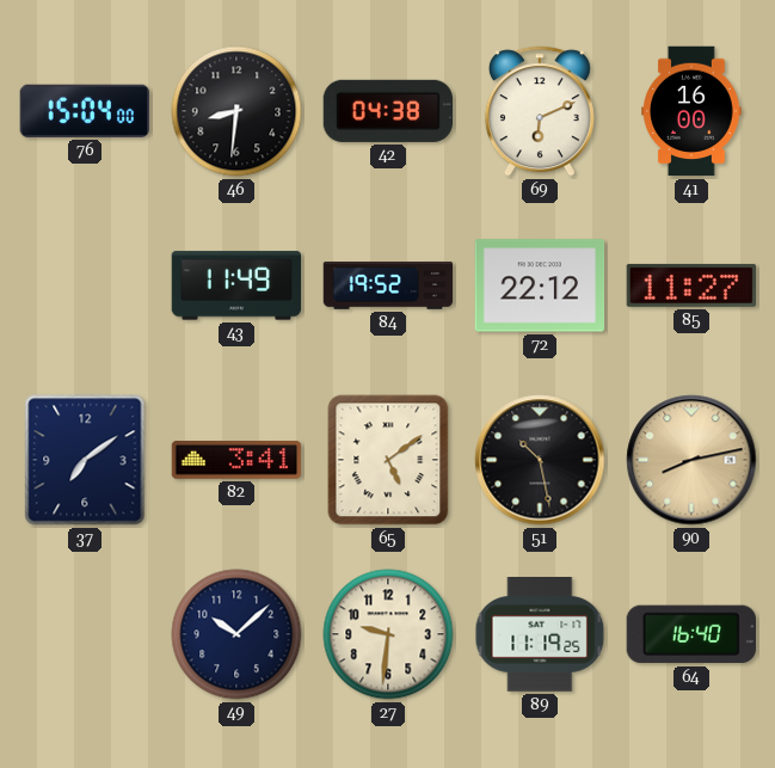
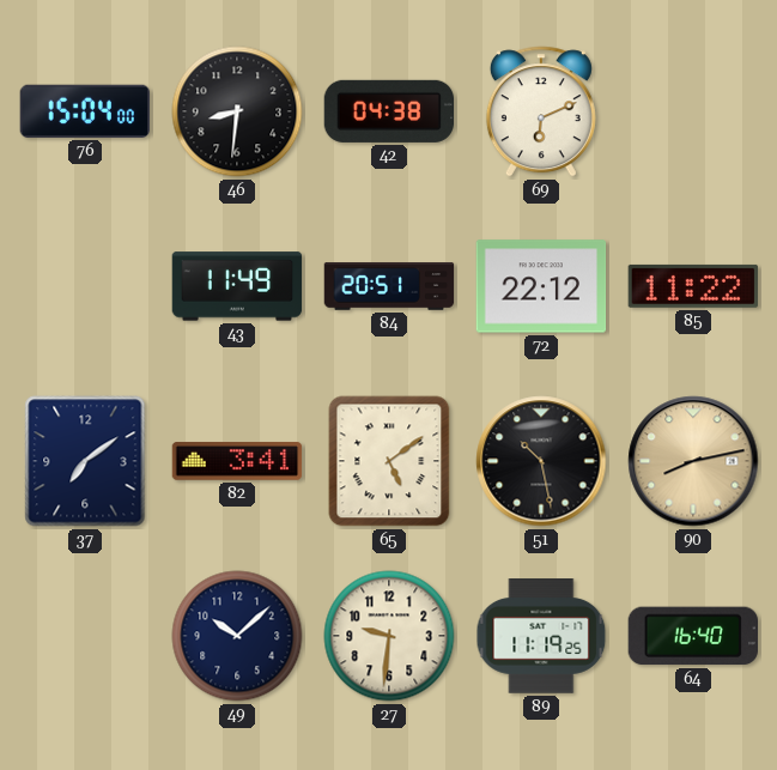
41: 16:00 -> none
84: 19:52 -> 20:51
85: 11:27 -> 11:22
